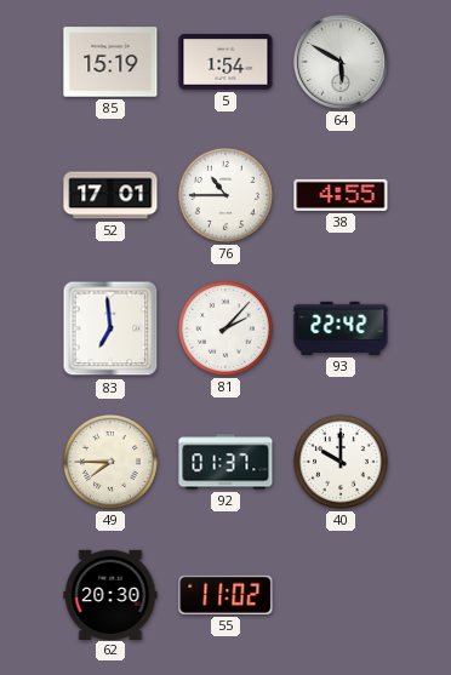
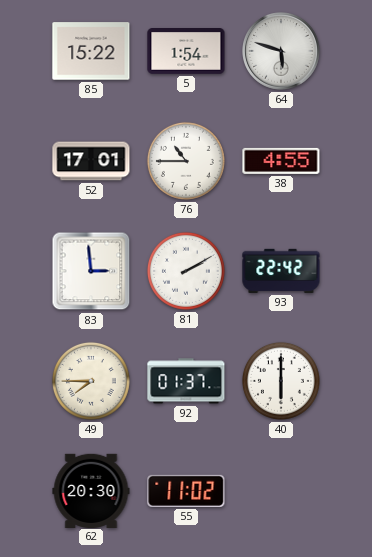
85: 15:19 -> 15:22
64: 5:50 -> 5:48
83: 6:59 -> 2:59
81: 2:07 -> 2:10
40: 10:00 -> 6:00
